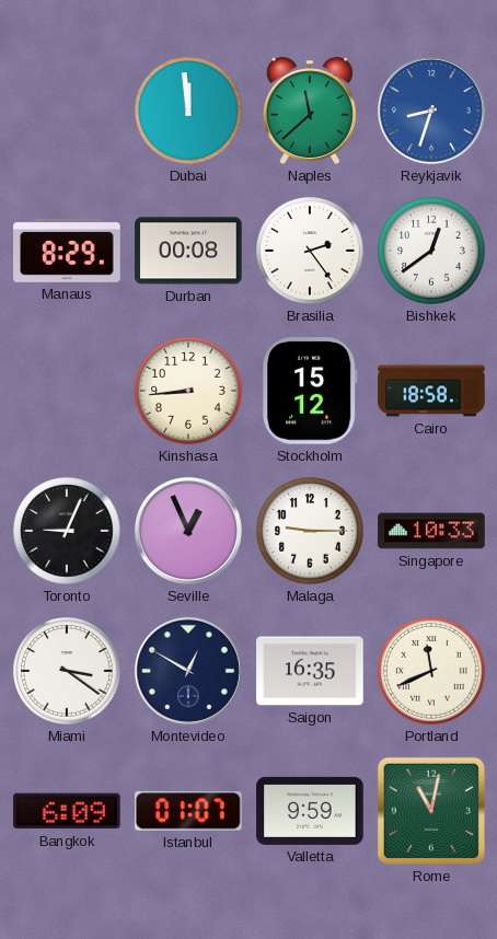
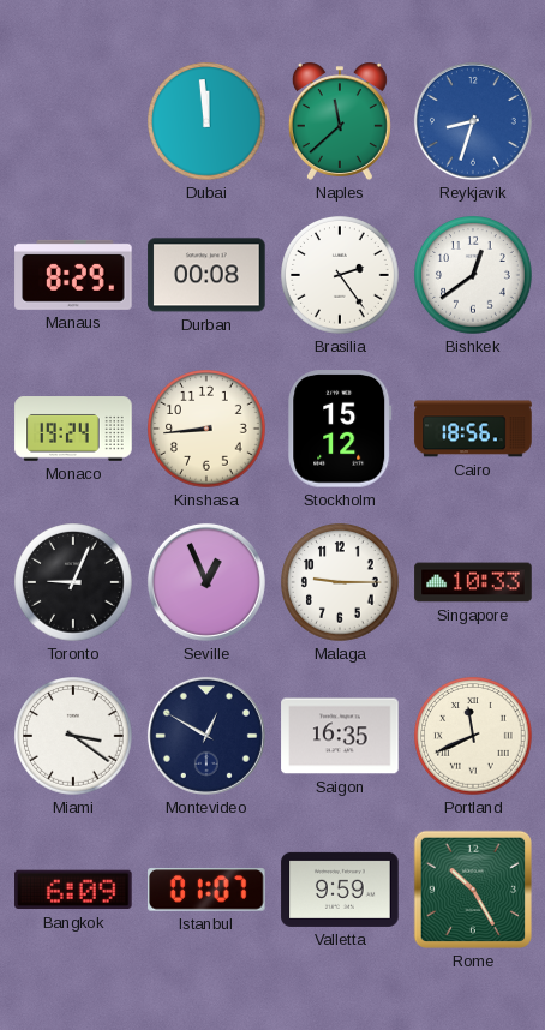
Monaco: none -> 19:24
Cairo: 18:58 -> 18:56
Rome: 11:02 -> 10:25
